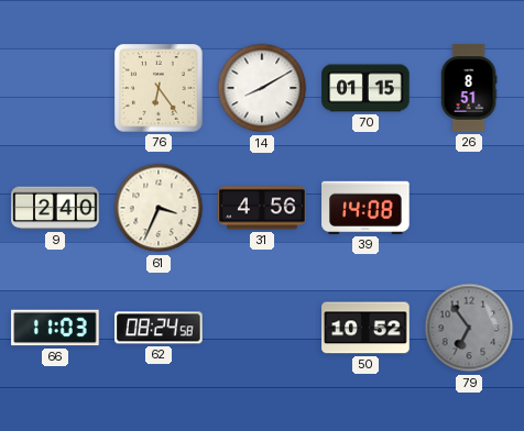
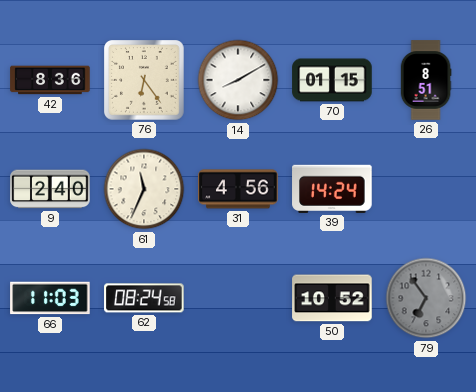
42: none -> 8:36
61: 3:34 -> 11:34
39: 14:08 -> 14:24
